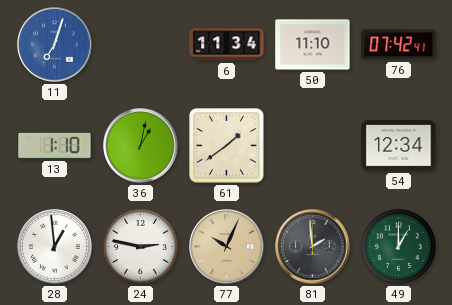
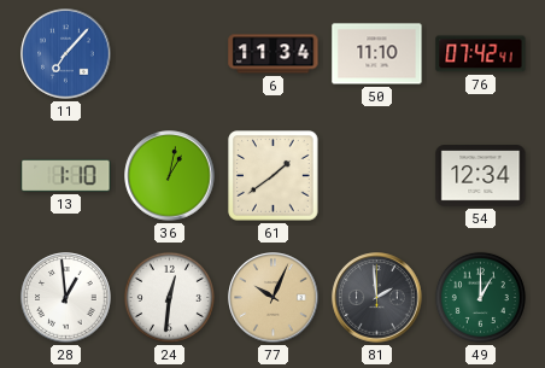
11: 7:03 -> 7:07
24: 2:47 -> 12:31
